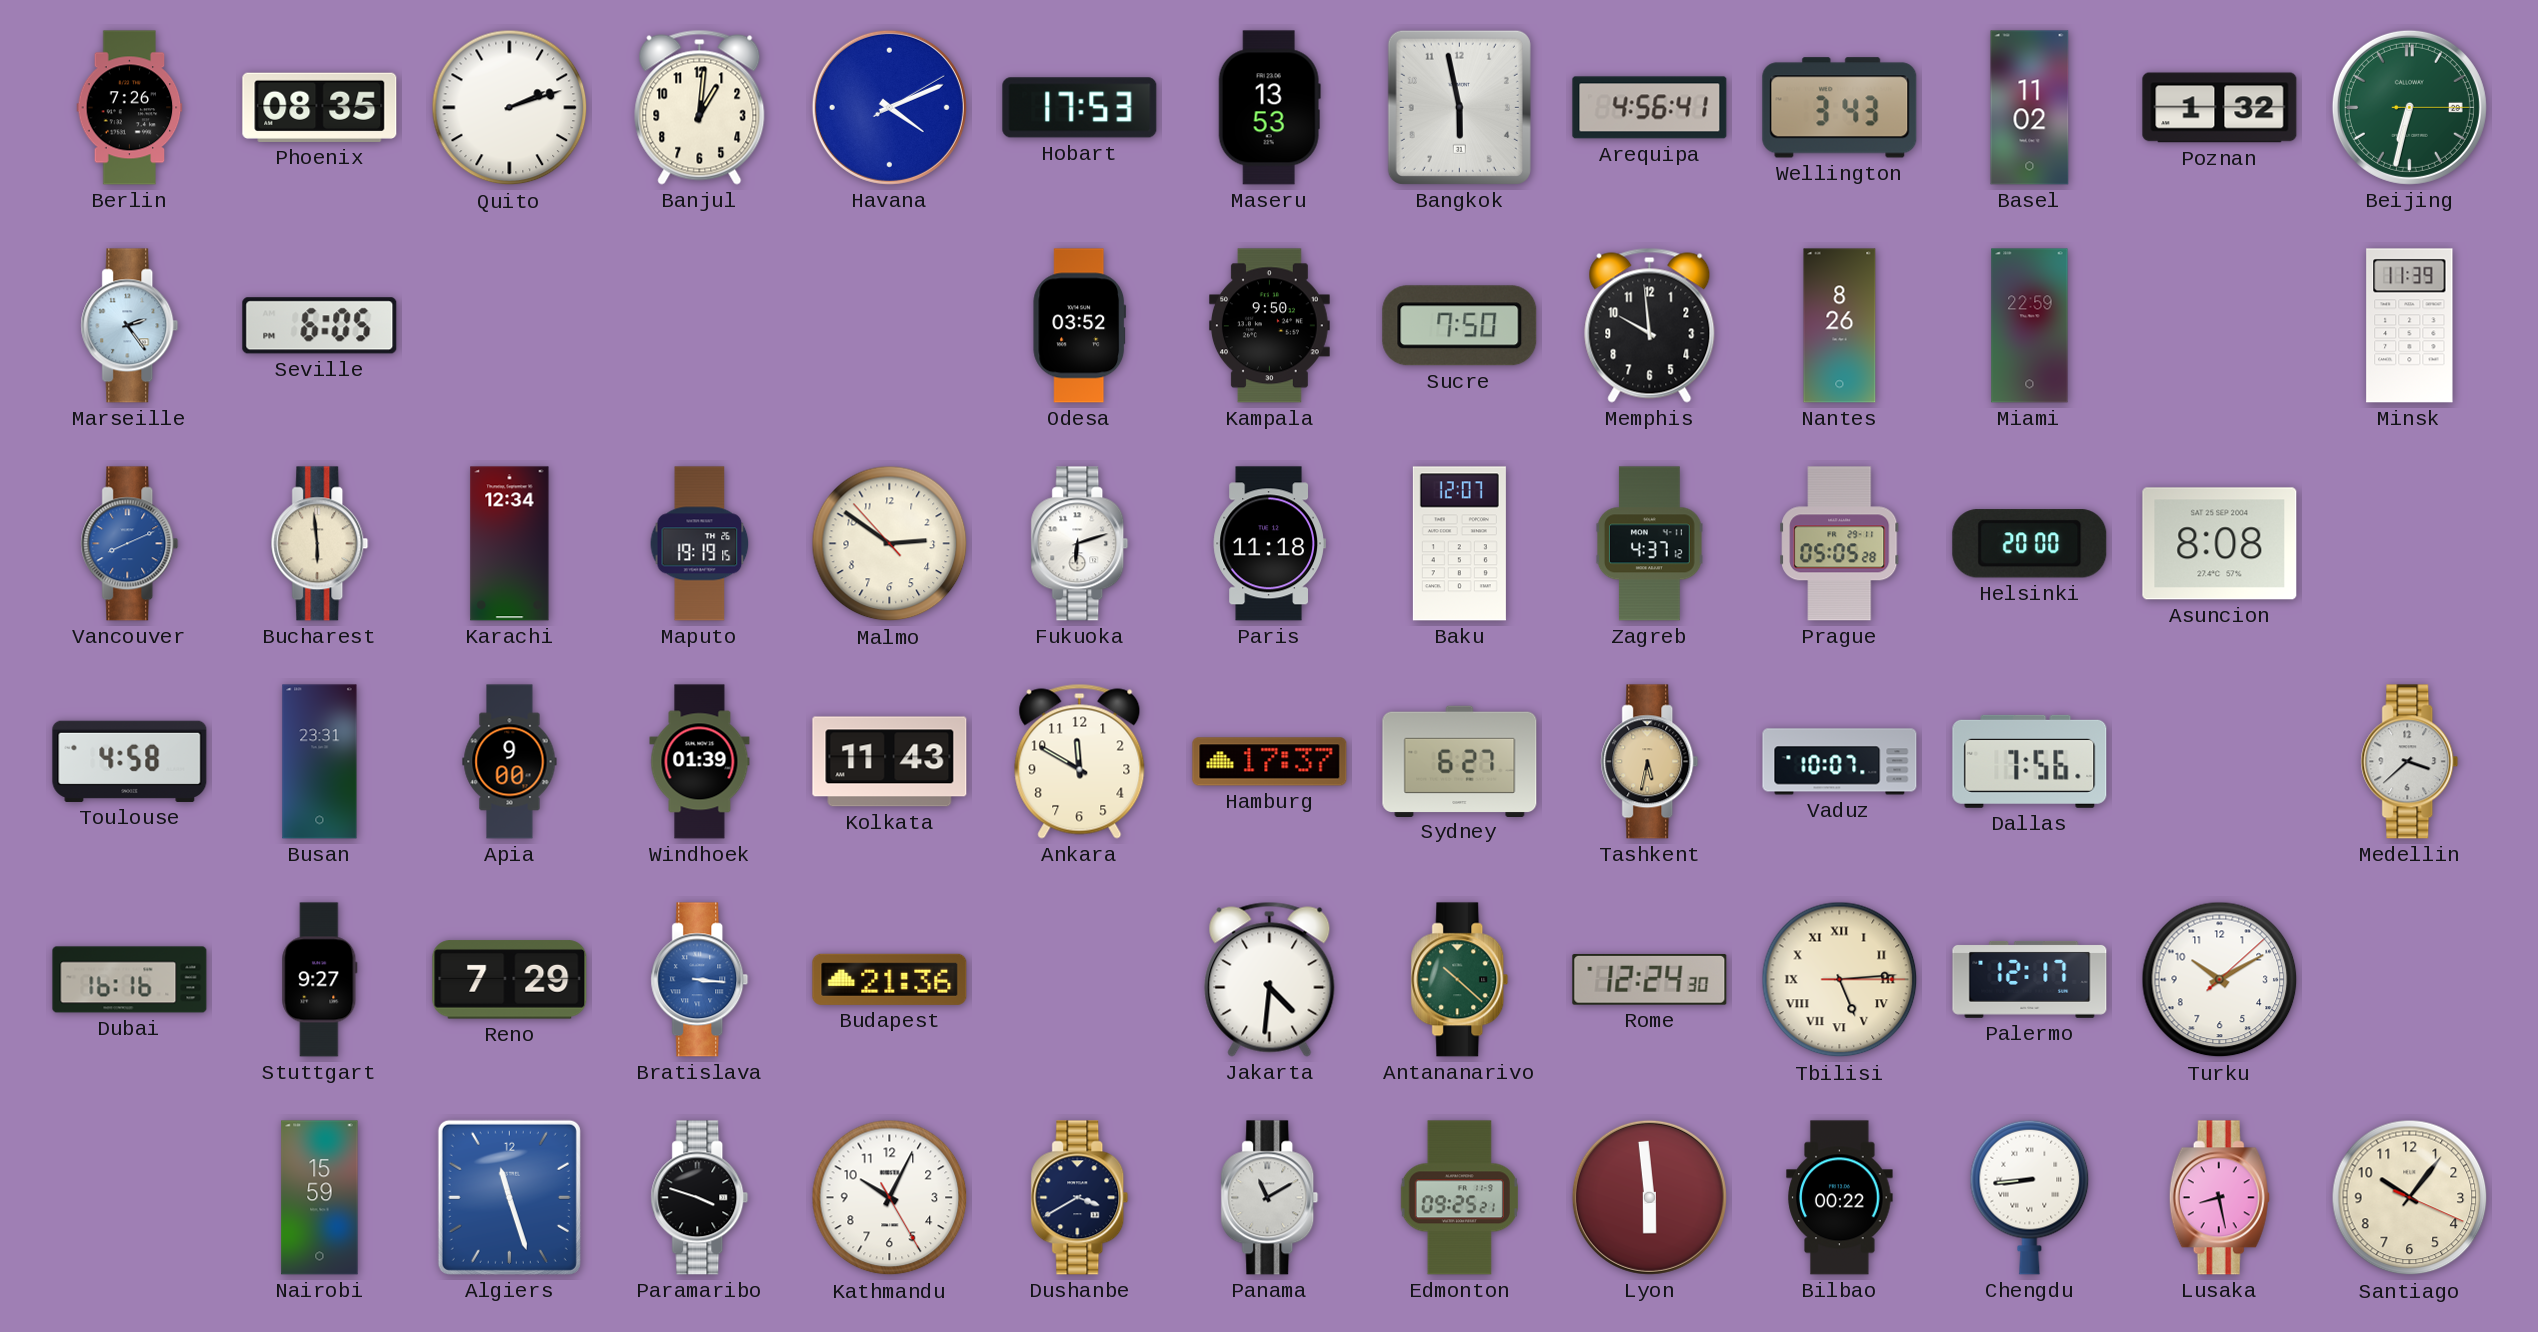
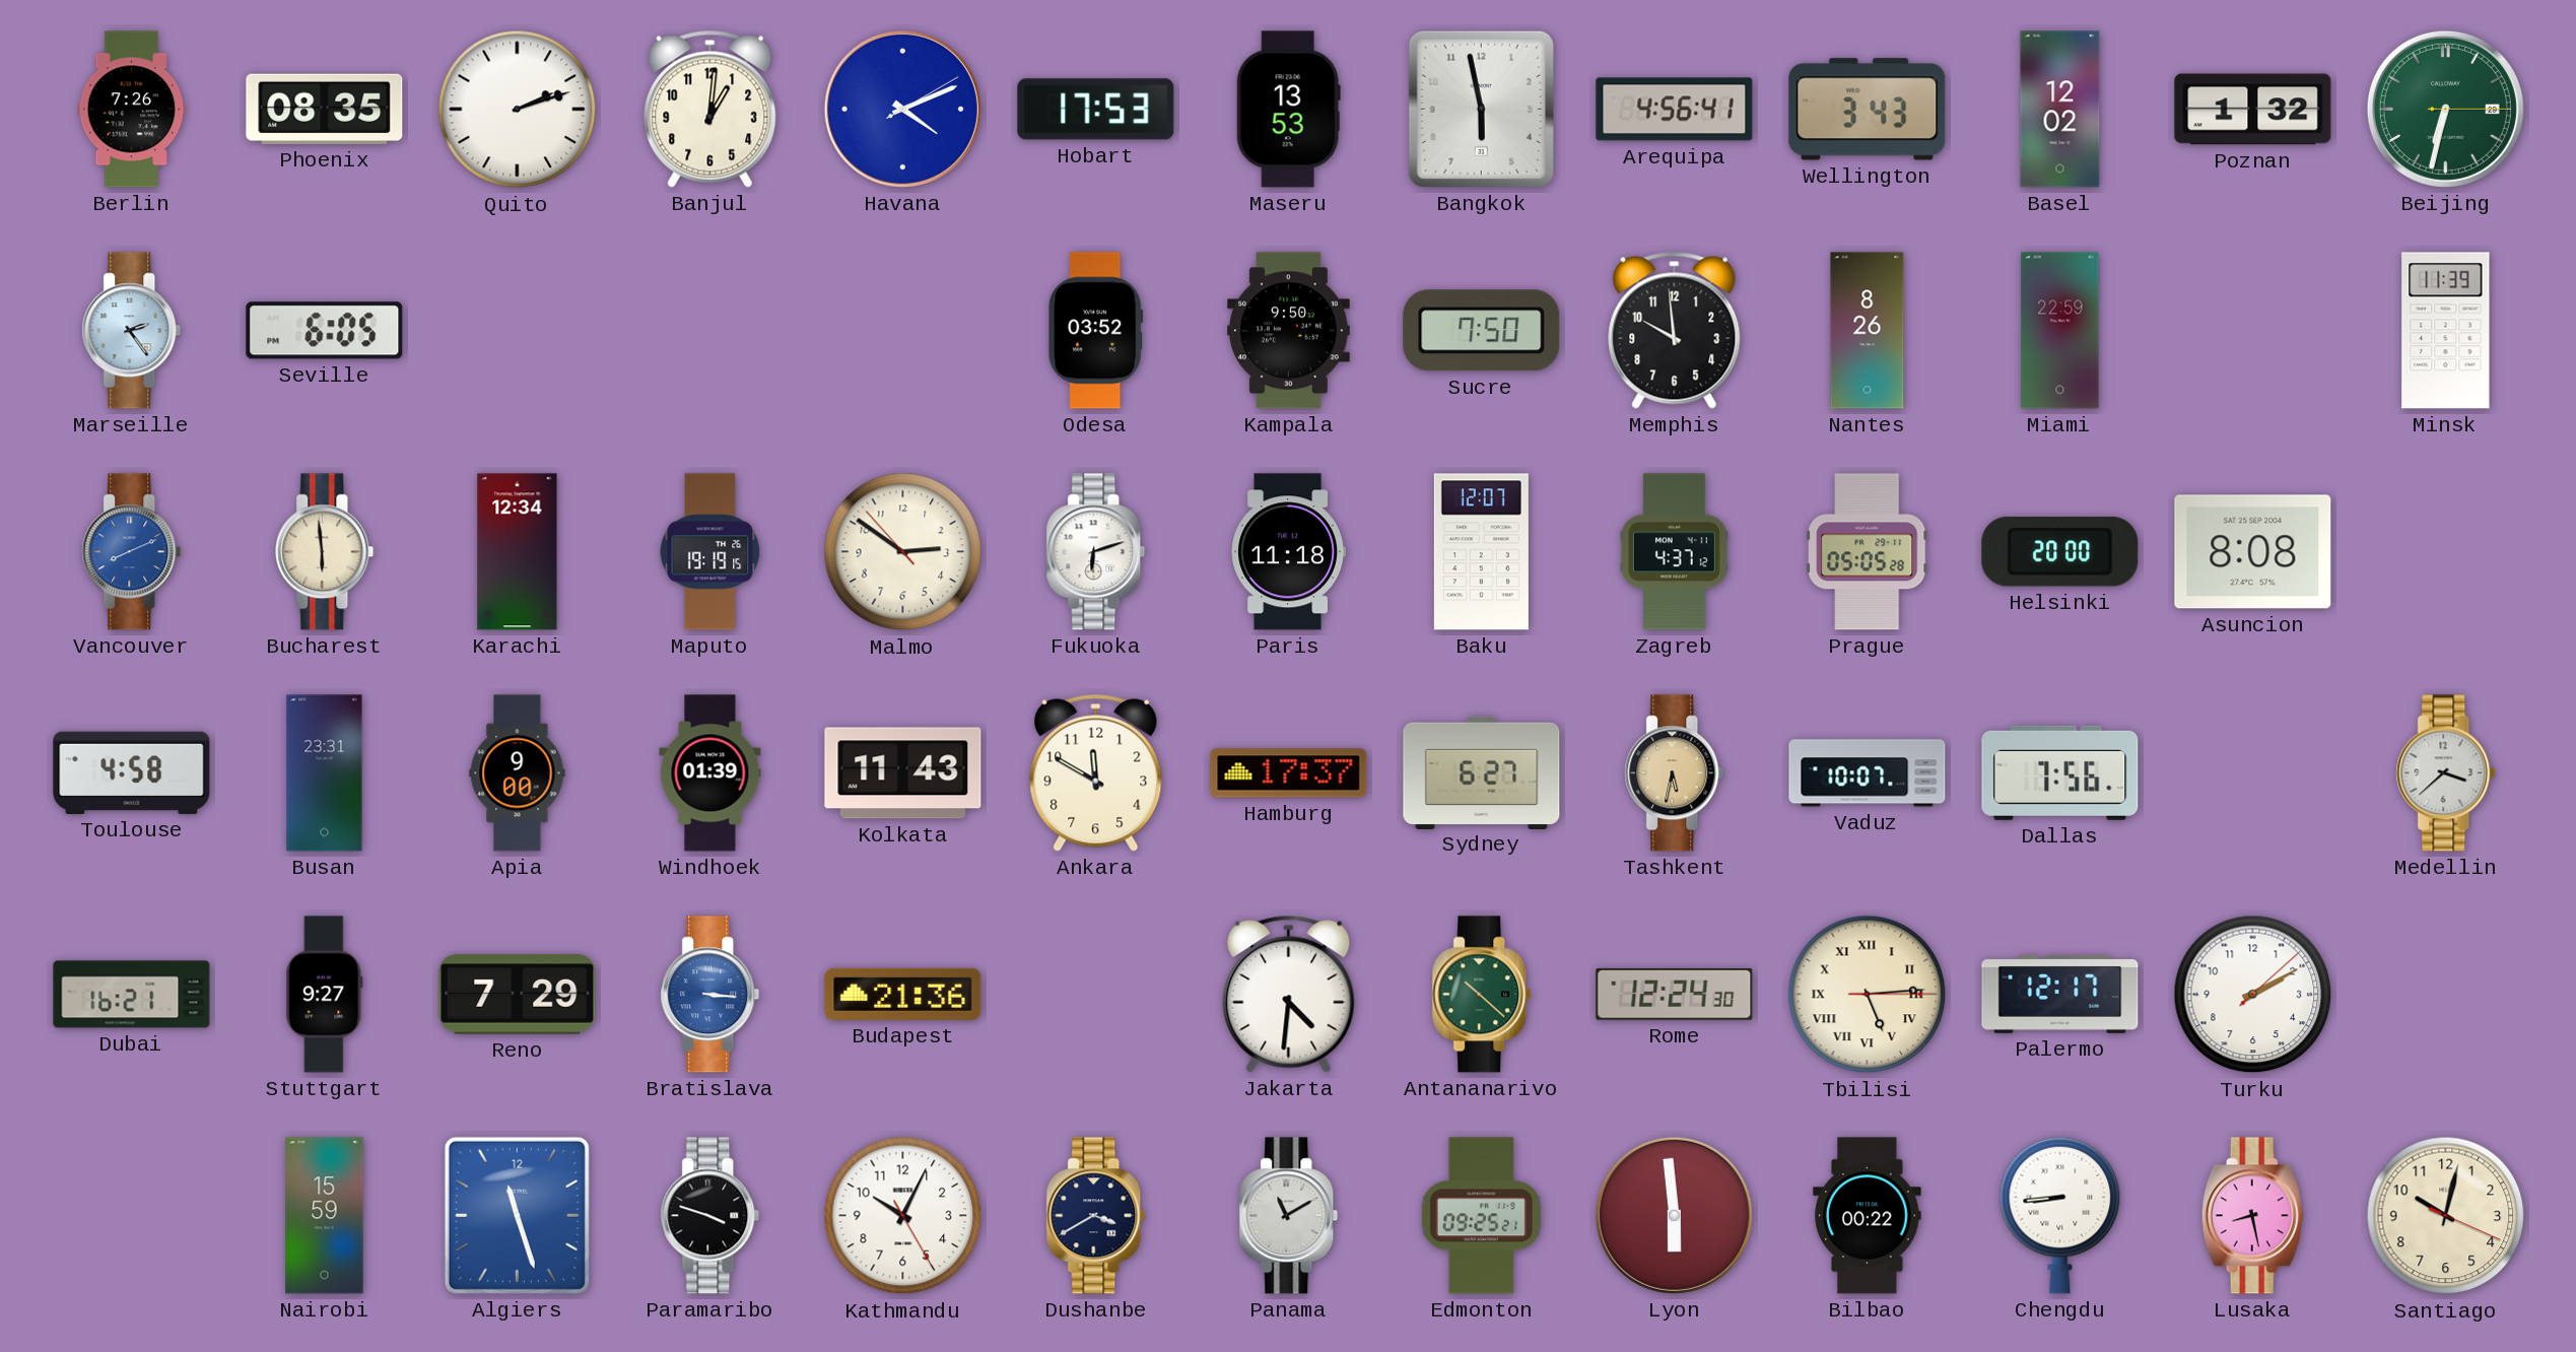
Basel: 11:02 -> 12:02
Dubai: 16:16 -> 16:21
Turku: 10:10 -> 2:10
Santiago: 10:06 -> 10:02
